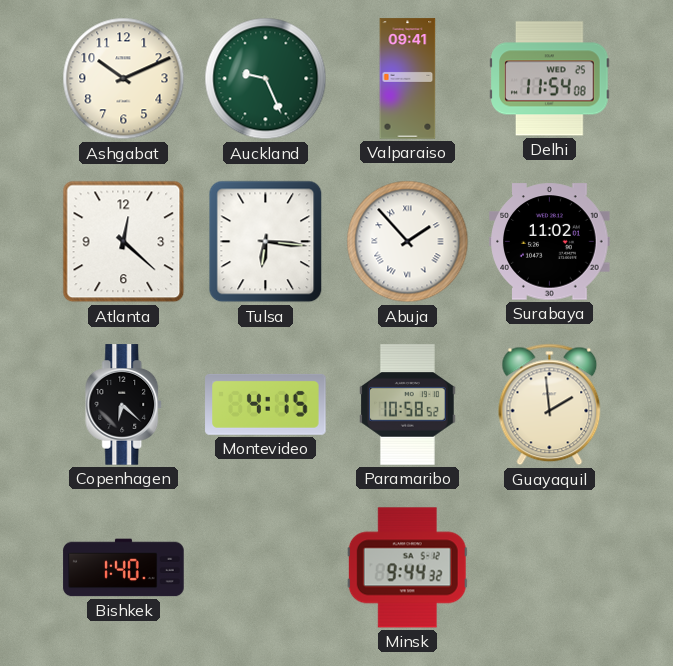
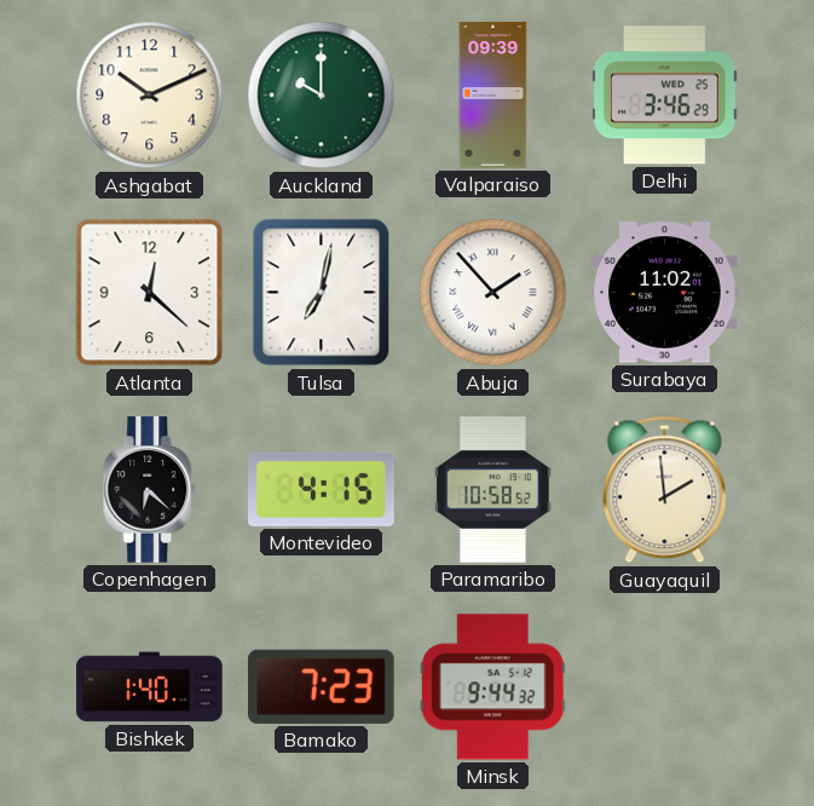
Auckland: 9:26 -> 10:00
Valparaiso: 09:41 -> 09:39
Delhi: 11:54 -> 3:46
Tulsa: 6:16 -> 7:02
Bamako: none -> 7:23
